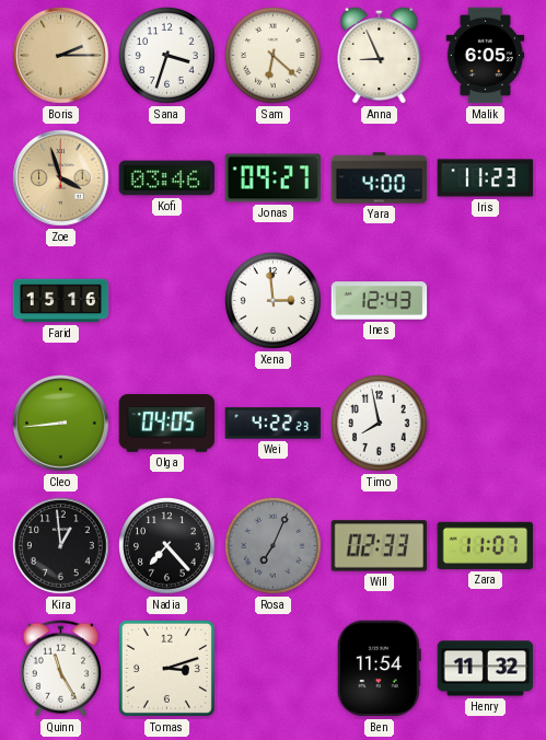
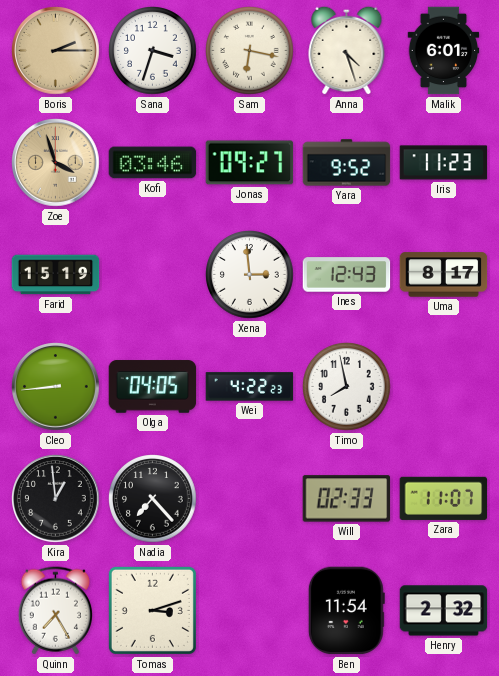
Sam: 6:22 -> 6:17
Anna: 8:56 -> 4:27
Malik: 6:05 -> 6:01
Yara: 4:00 -> 9:52
Farid: 15:16 -> 15:19
Uma: none -> 8:17
Rosa: 7:04 -> none
Quinn: 11:25 -> 7:25
Henry: 11:32 -> 2:32
